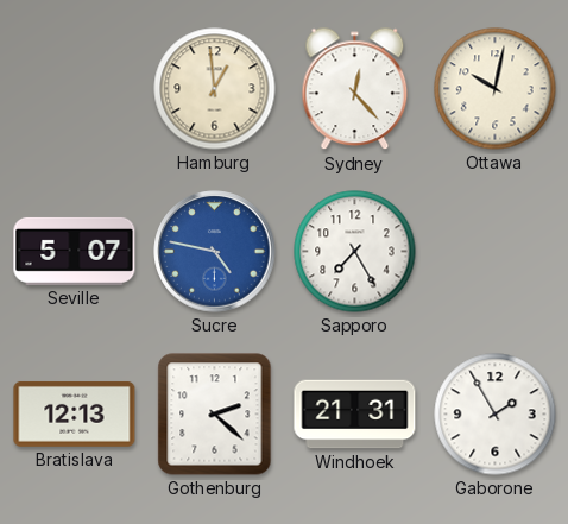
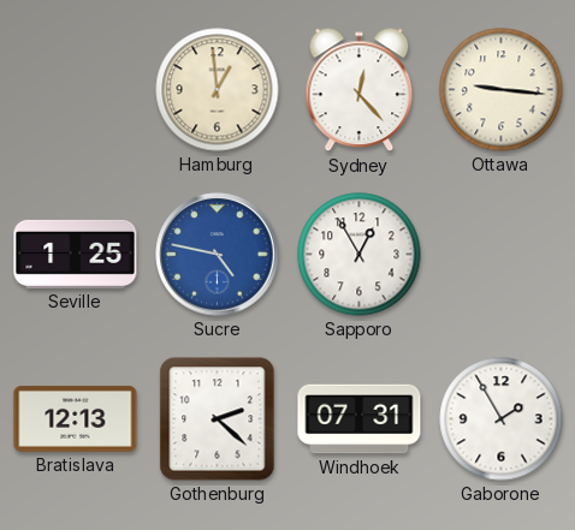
Ottawa: 10:02 -> 9:16
Seville: 5:07 -> 1:25
Sapporo: 7:25 -> 12:55
Windhoek: 21:31 -> 07:31
